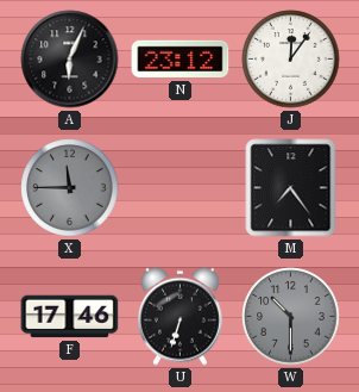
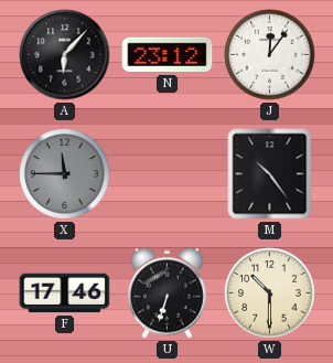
A: 6:04 -> 6:07
M: 7:24 -> 10:24
W dial: grey -> cream
